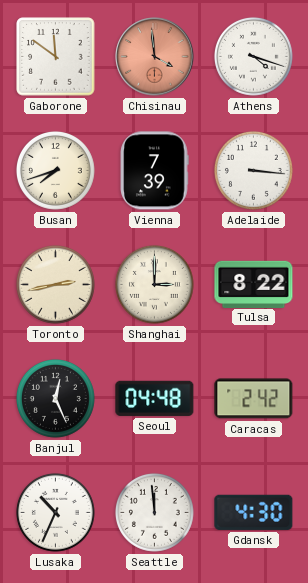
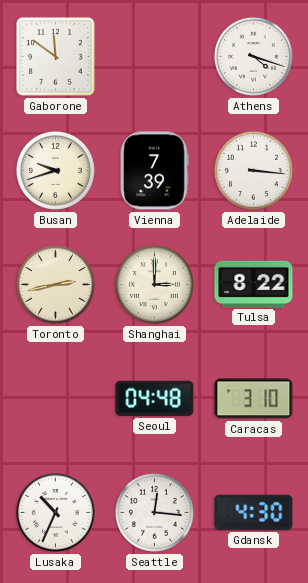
Chisinau: 3:59 -> none
Busan: 7:42 -> 9:42
Banjul: 12:26 -> none
Caracas: 2:42 -> 3:10
Seattle: 11:59 -> 12:16
